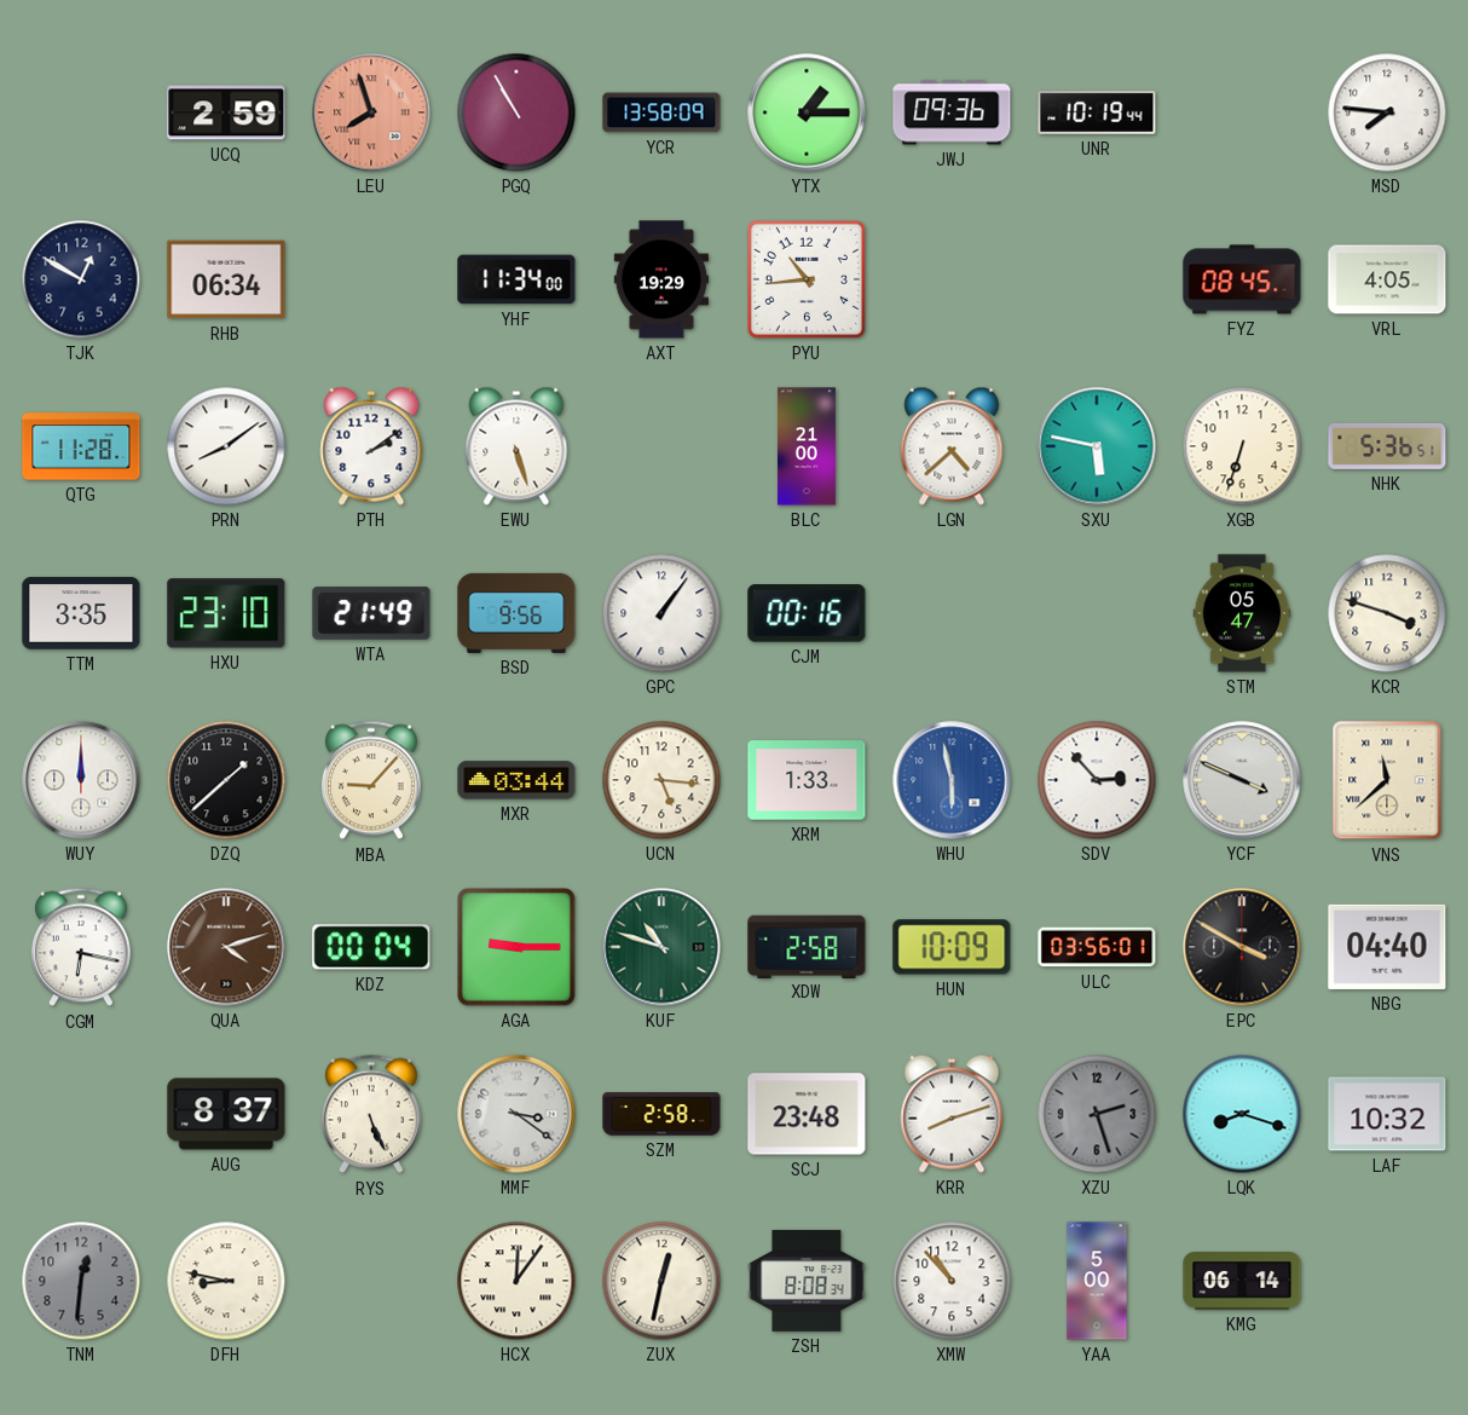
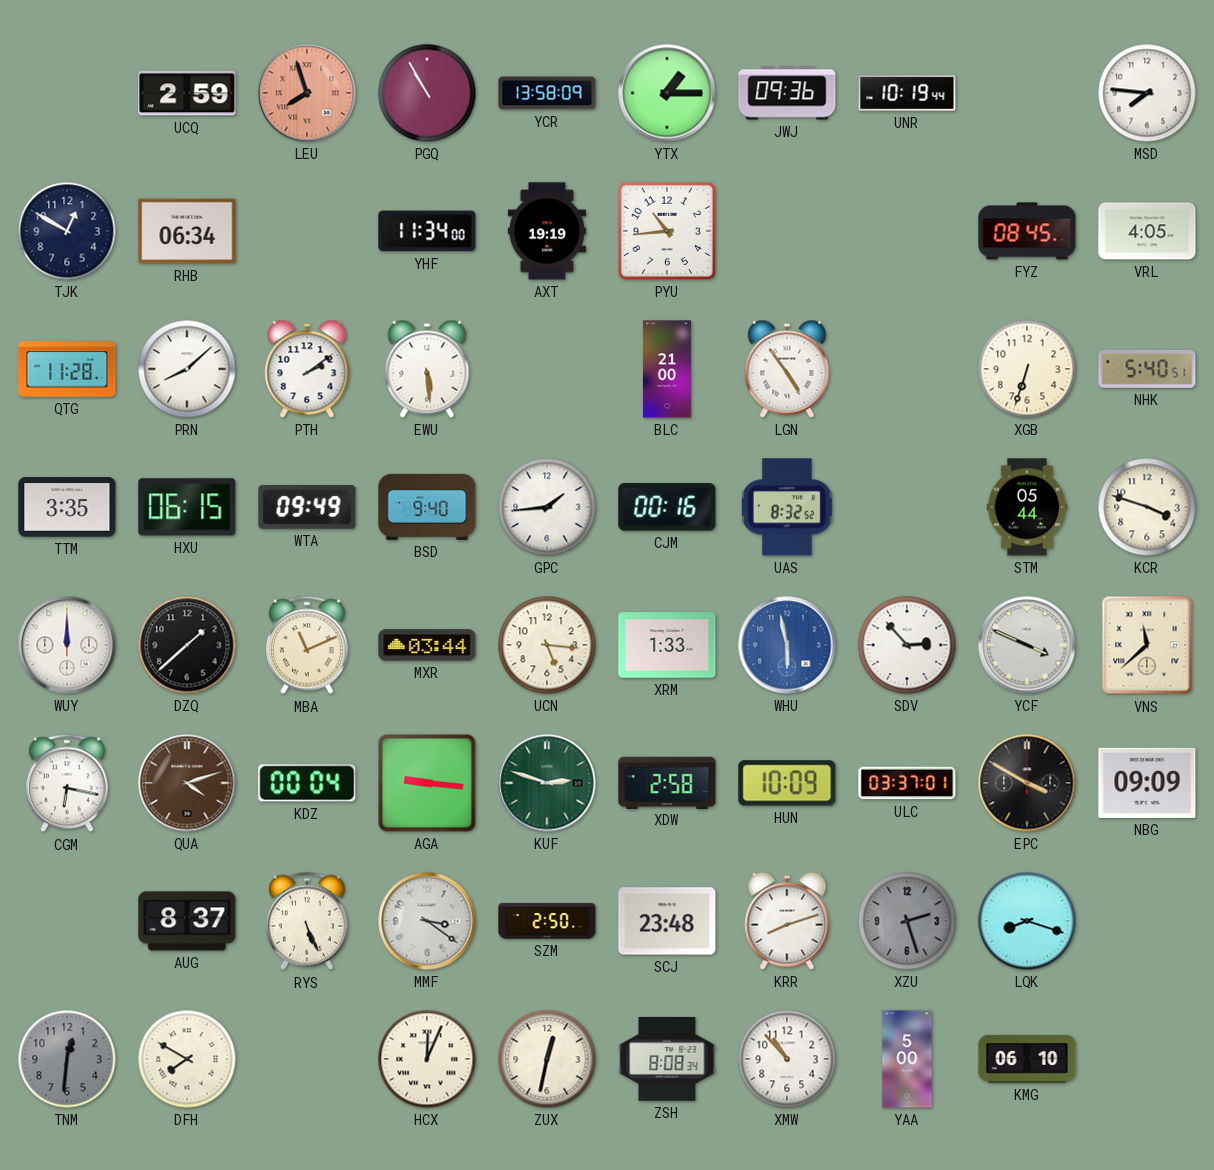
AXT: 19:29 -> 19:19
PRN: 8:09 -> 8:08
EWU: 5:27 -> 5:29
LGN: 4:38 -> 4:54
SXU: 5:47 -> none
NHK: 5:36 -> 5:40
HXU: 23:10 -> 06:15
WTA: 21:49 -> 09:49
BSD: 9:56 -> 9:40
GPC: 1:06 -> 1:44
UAS: none -> 8:32
STM: 05:47 -> 05:44
MBA: 9:07 -> 11:11
AGA: 9:15 -> 9:16
KUF: 10:48 -> 2:48
ULC: 03:56 -> 03:37
NBG: 04:40 -> 09:09
SZM: 2:58 -> 2:50
LAF: 10:32 -> none
DFH: 8:47 -> 7:50
HCX: 12:06 -> 12:04
KMG: 06:14 -> 06:10
